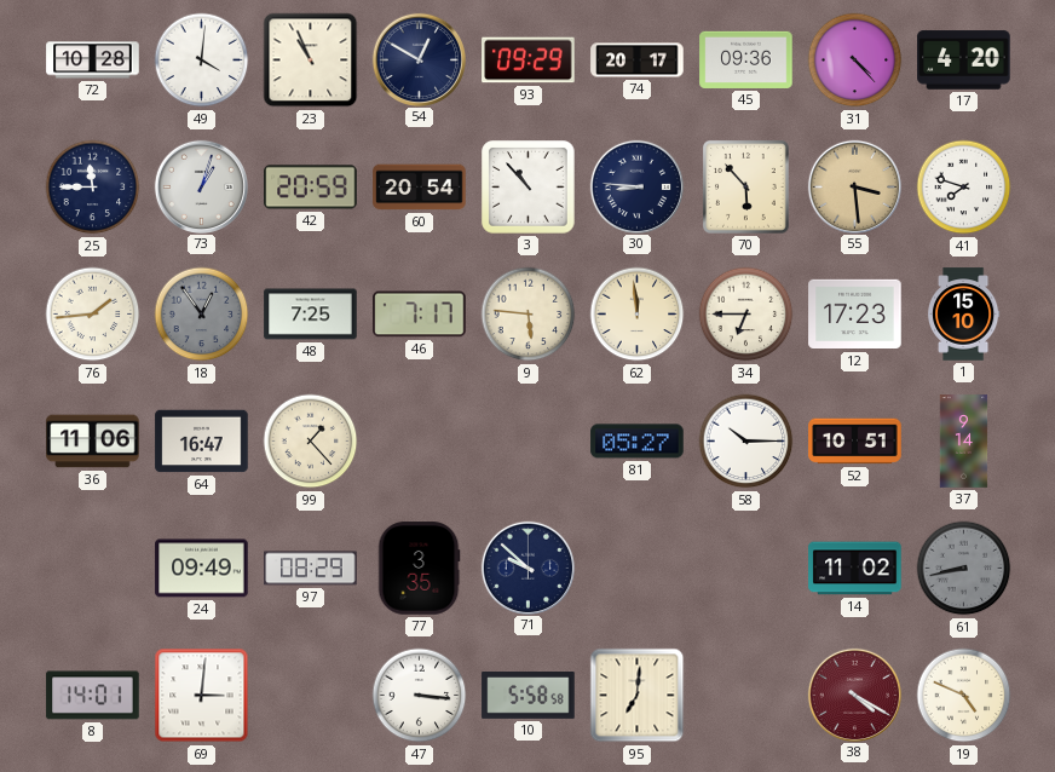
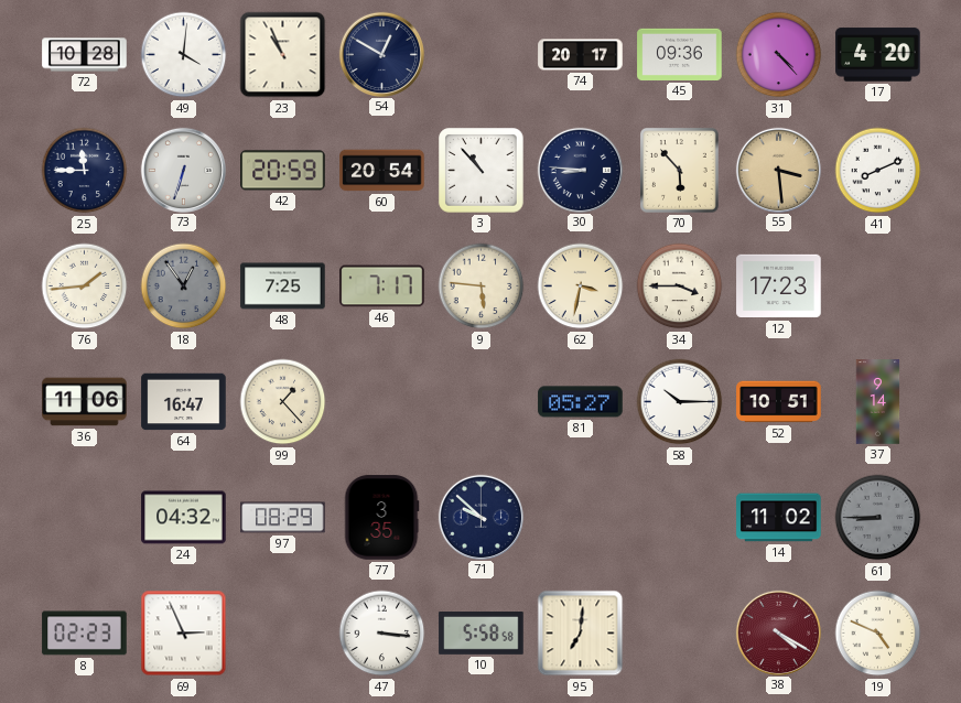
93: 09:29 -> none
73: 1:03 -> 6:33
41: 7:48 -> 8:11
62: 11:59 -> 3:32
34: 6:45 -> 3:45
1: 15:10 -> none
24: 09:49 -> 04:32
61: 8:43 -> 8:45
8: 14:01 -> 02:23
69: 3:01 -> 2:56
